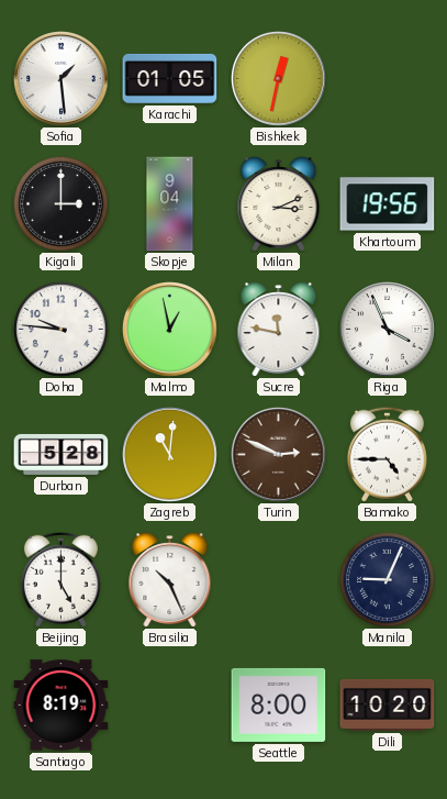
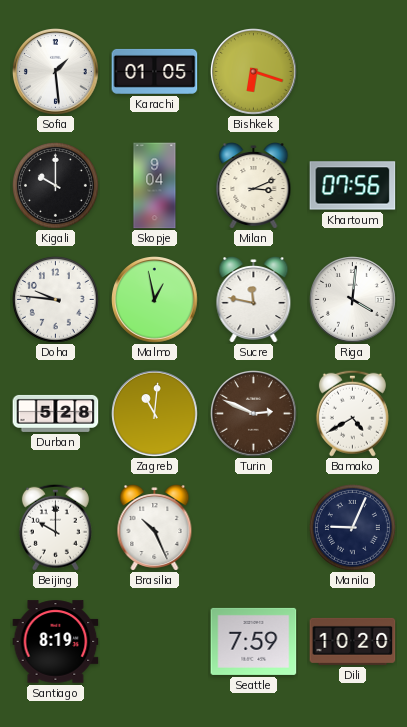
Bishkek: 12:32 -> 6:18
Kigali: 3:00 -> 10:00
Khartoum: 19:56 -> 07:56
Riga: 3:56 -> 4:01
Bamako: 4:45 -> 4:40
Beijing: 5:00 -> 10:00
Seattle: 8:00 -> 7:59
